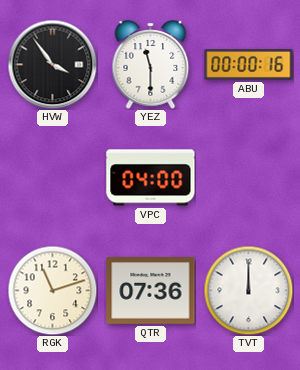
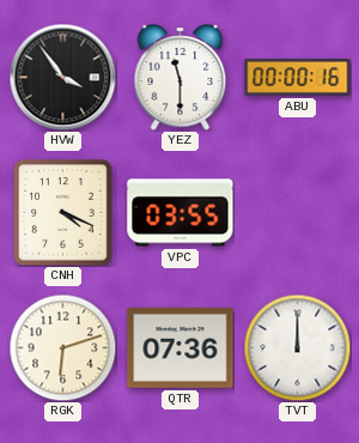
CNH: none -> 4:19
VPC: 04:00 -> 03:55
RGK: 11:12 -> 6:12
